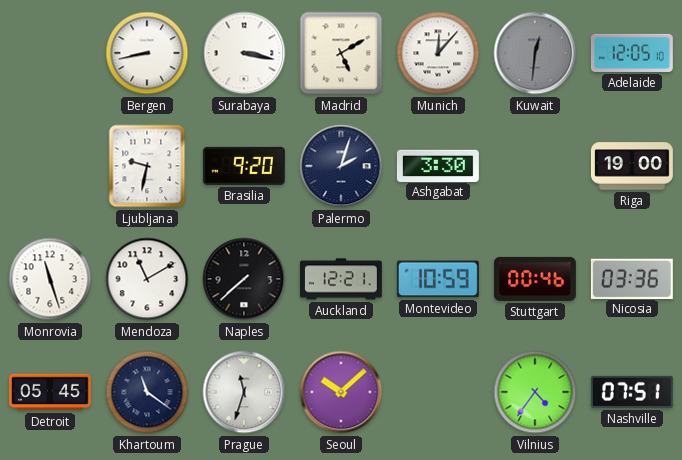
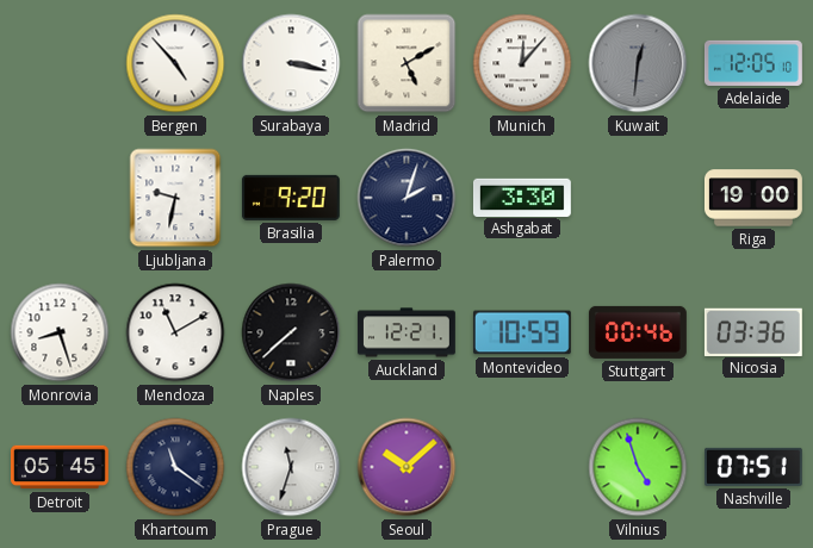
Bergen: 8:43 -> 4:53
Monrovia: 11:27 -> 8:27
Vilnius: 4:36 -> 4:57
